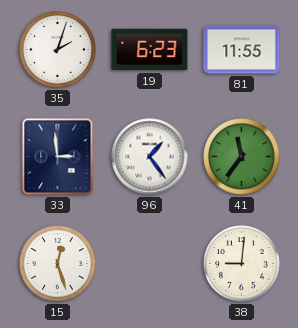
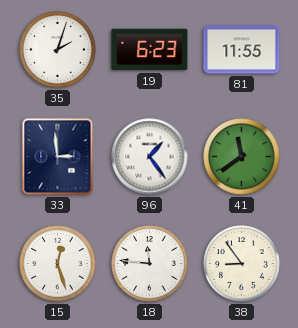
41: 11:36 -> 11:39
18: none -> 11:46
38: 9:01 -> 8:54
